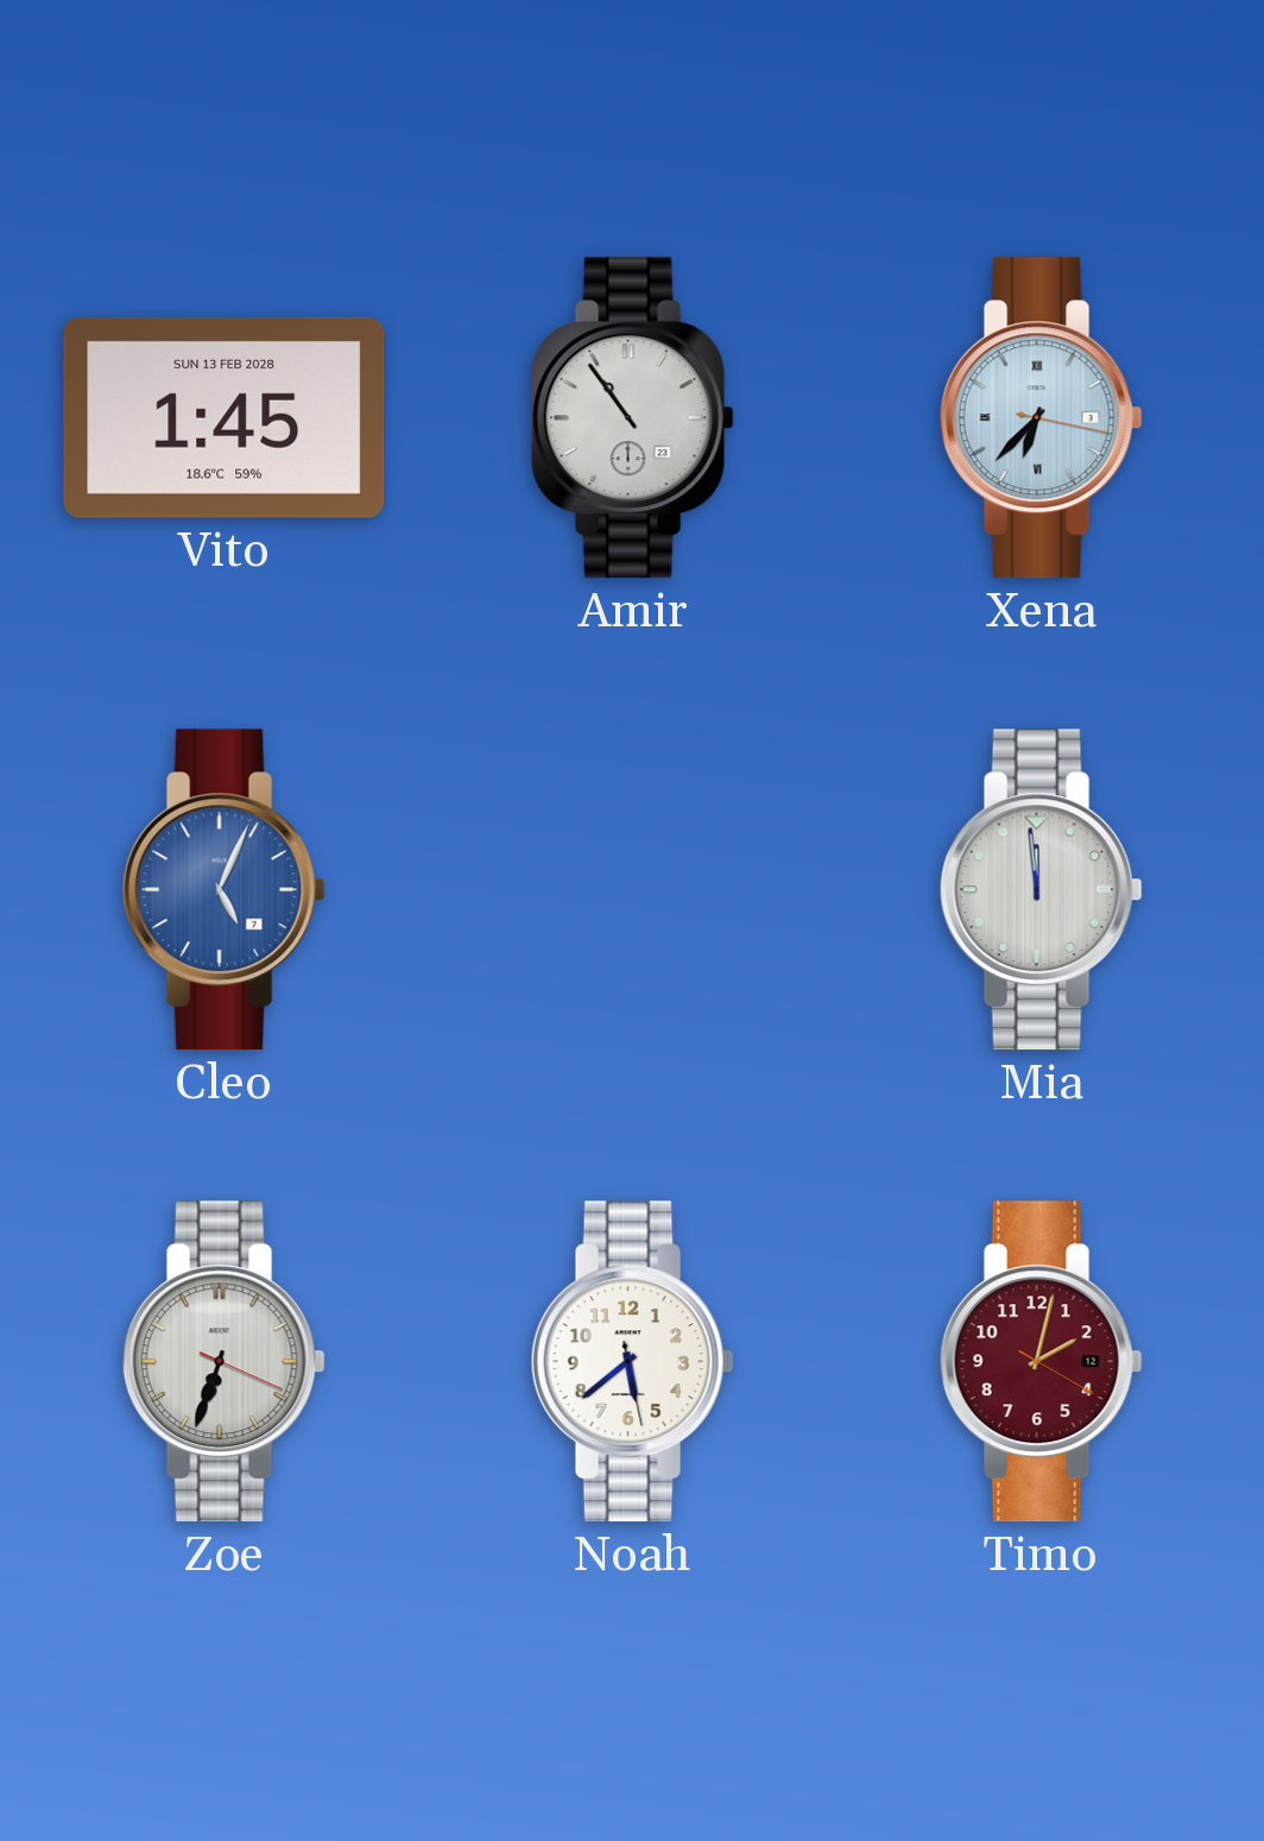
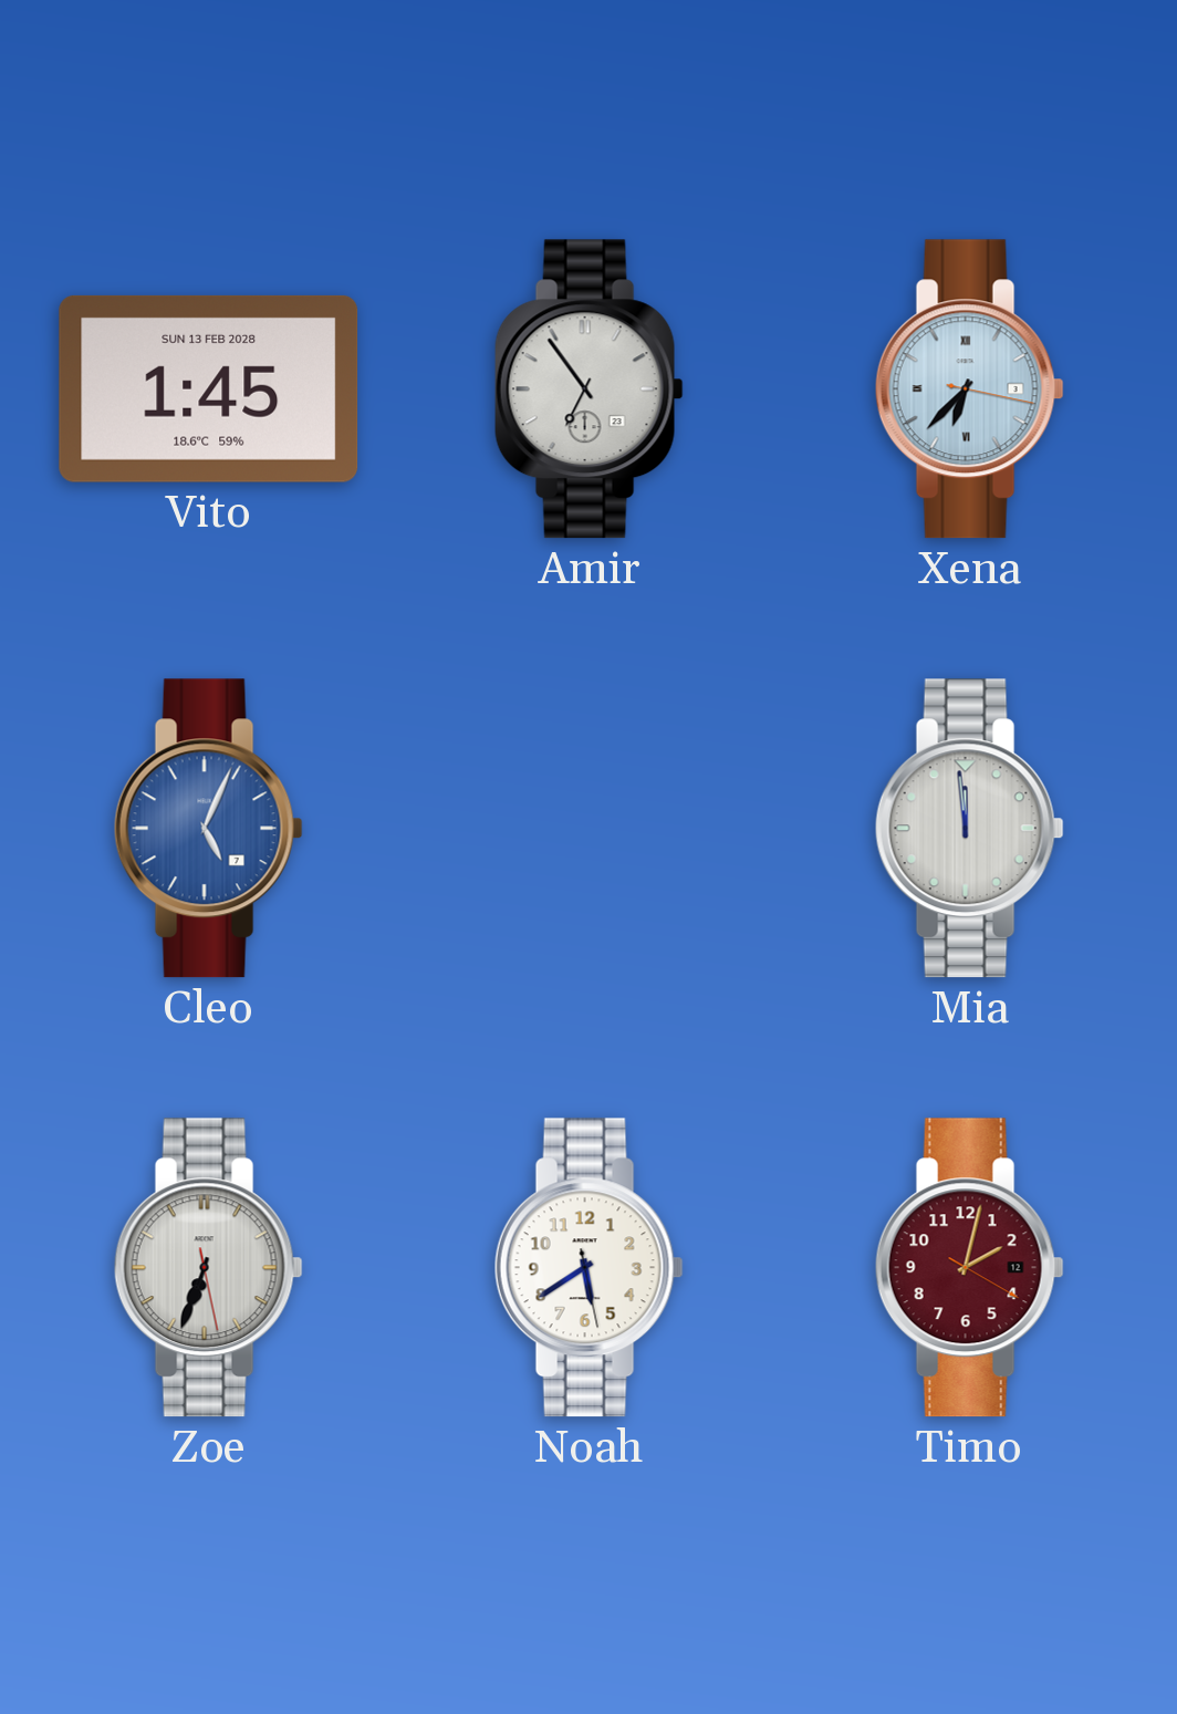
Amir: 10:54 -> 6:54
Zoe: 6:33:19 -> 6:33:28
Noah: 5:38 -> 5:39
